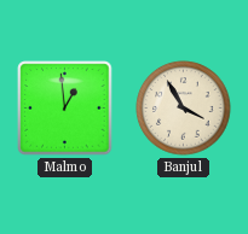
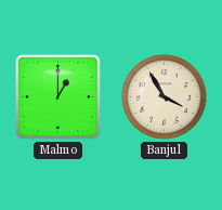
Malmo: 12:59 -> 1:00
